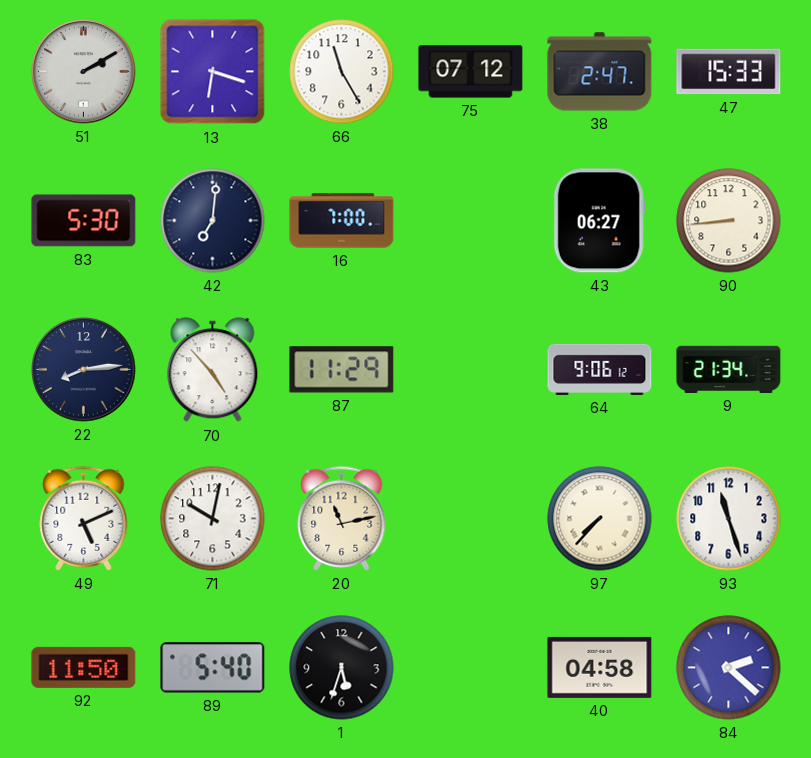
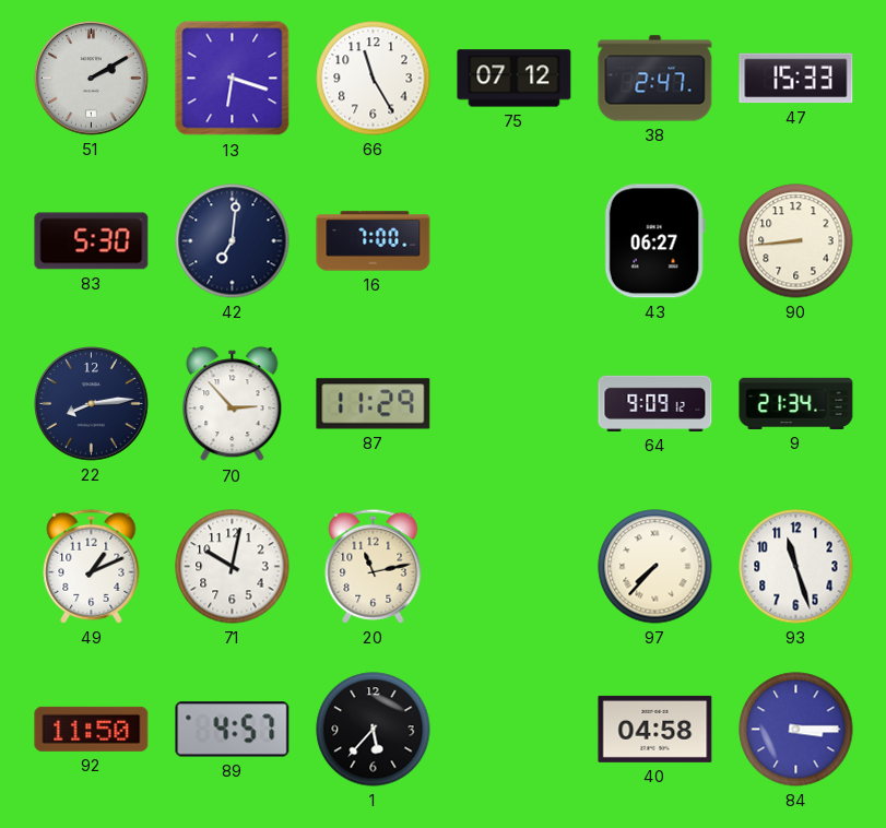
70: 4:53 -> 2:53
64: 9:06 -> 9:09
49: 5:11 -> 1:11
89: 5:40 -> 4:57
1: 5:33 -> 5:37
84: 2:22 -> 3:15
